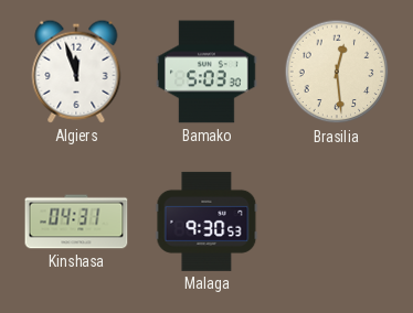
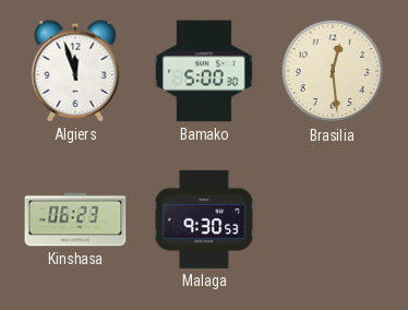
Bamako: 5:03 -> 5:00
Kinshasa: 04:31 -> 06:23
